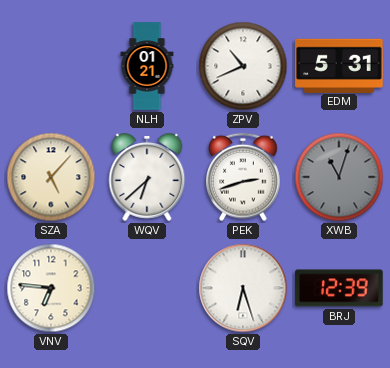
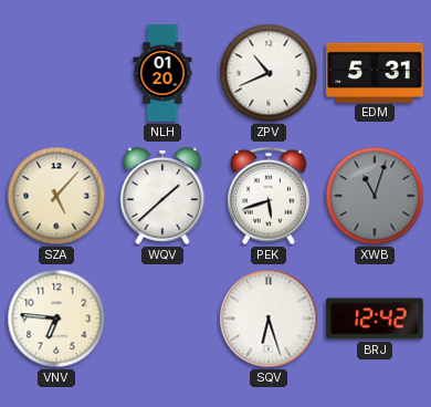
NLH: 01:21 -> 01:20
WQV: 6:38 -> 1:38
PEK: 2:42 -> 5:42
BRJ: 12:39 -> 12:42
